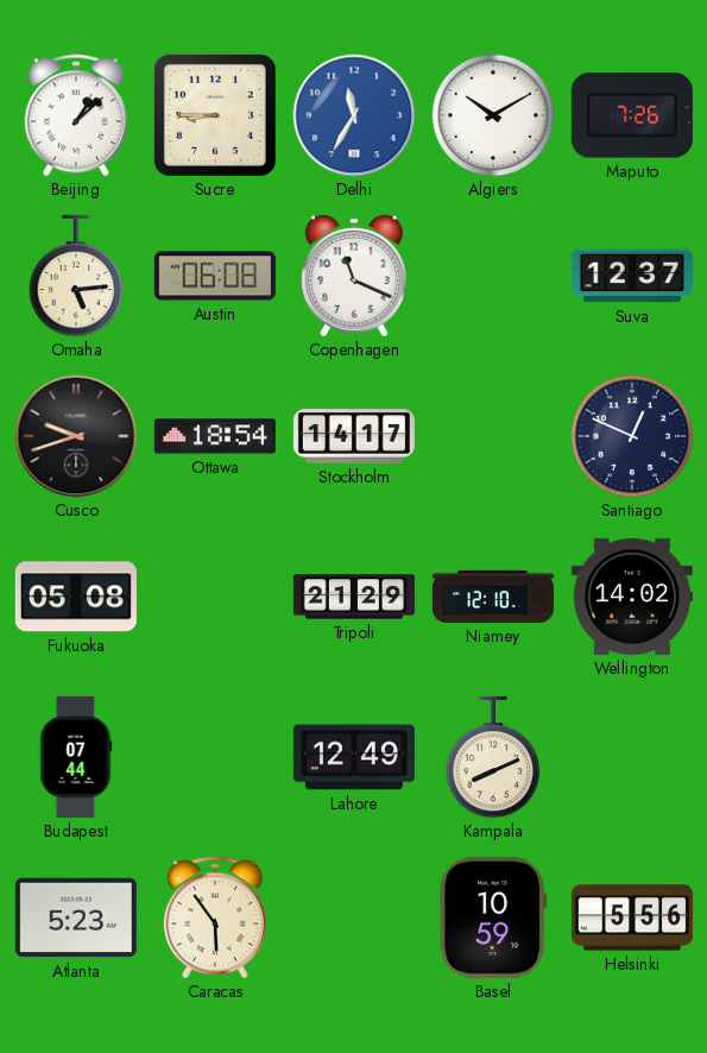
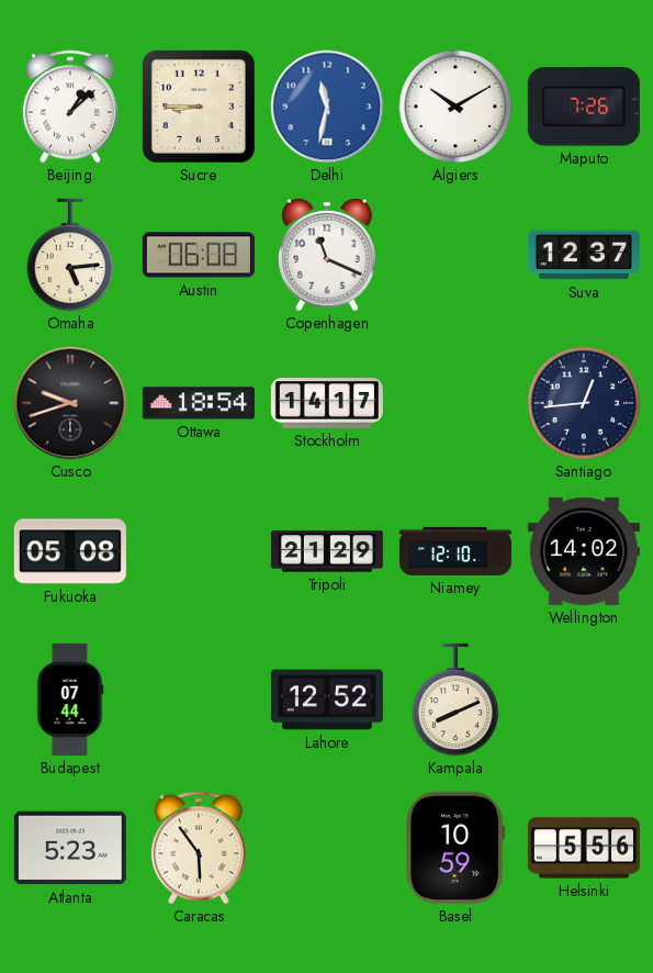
Delhi: 11:35 -> 11:32
Santiago: 12:49 -> 12:44
Lahore: 12:49 -> 12:52
